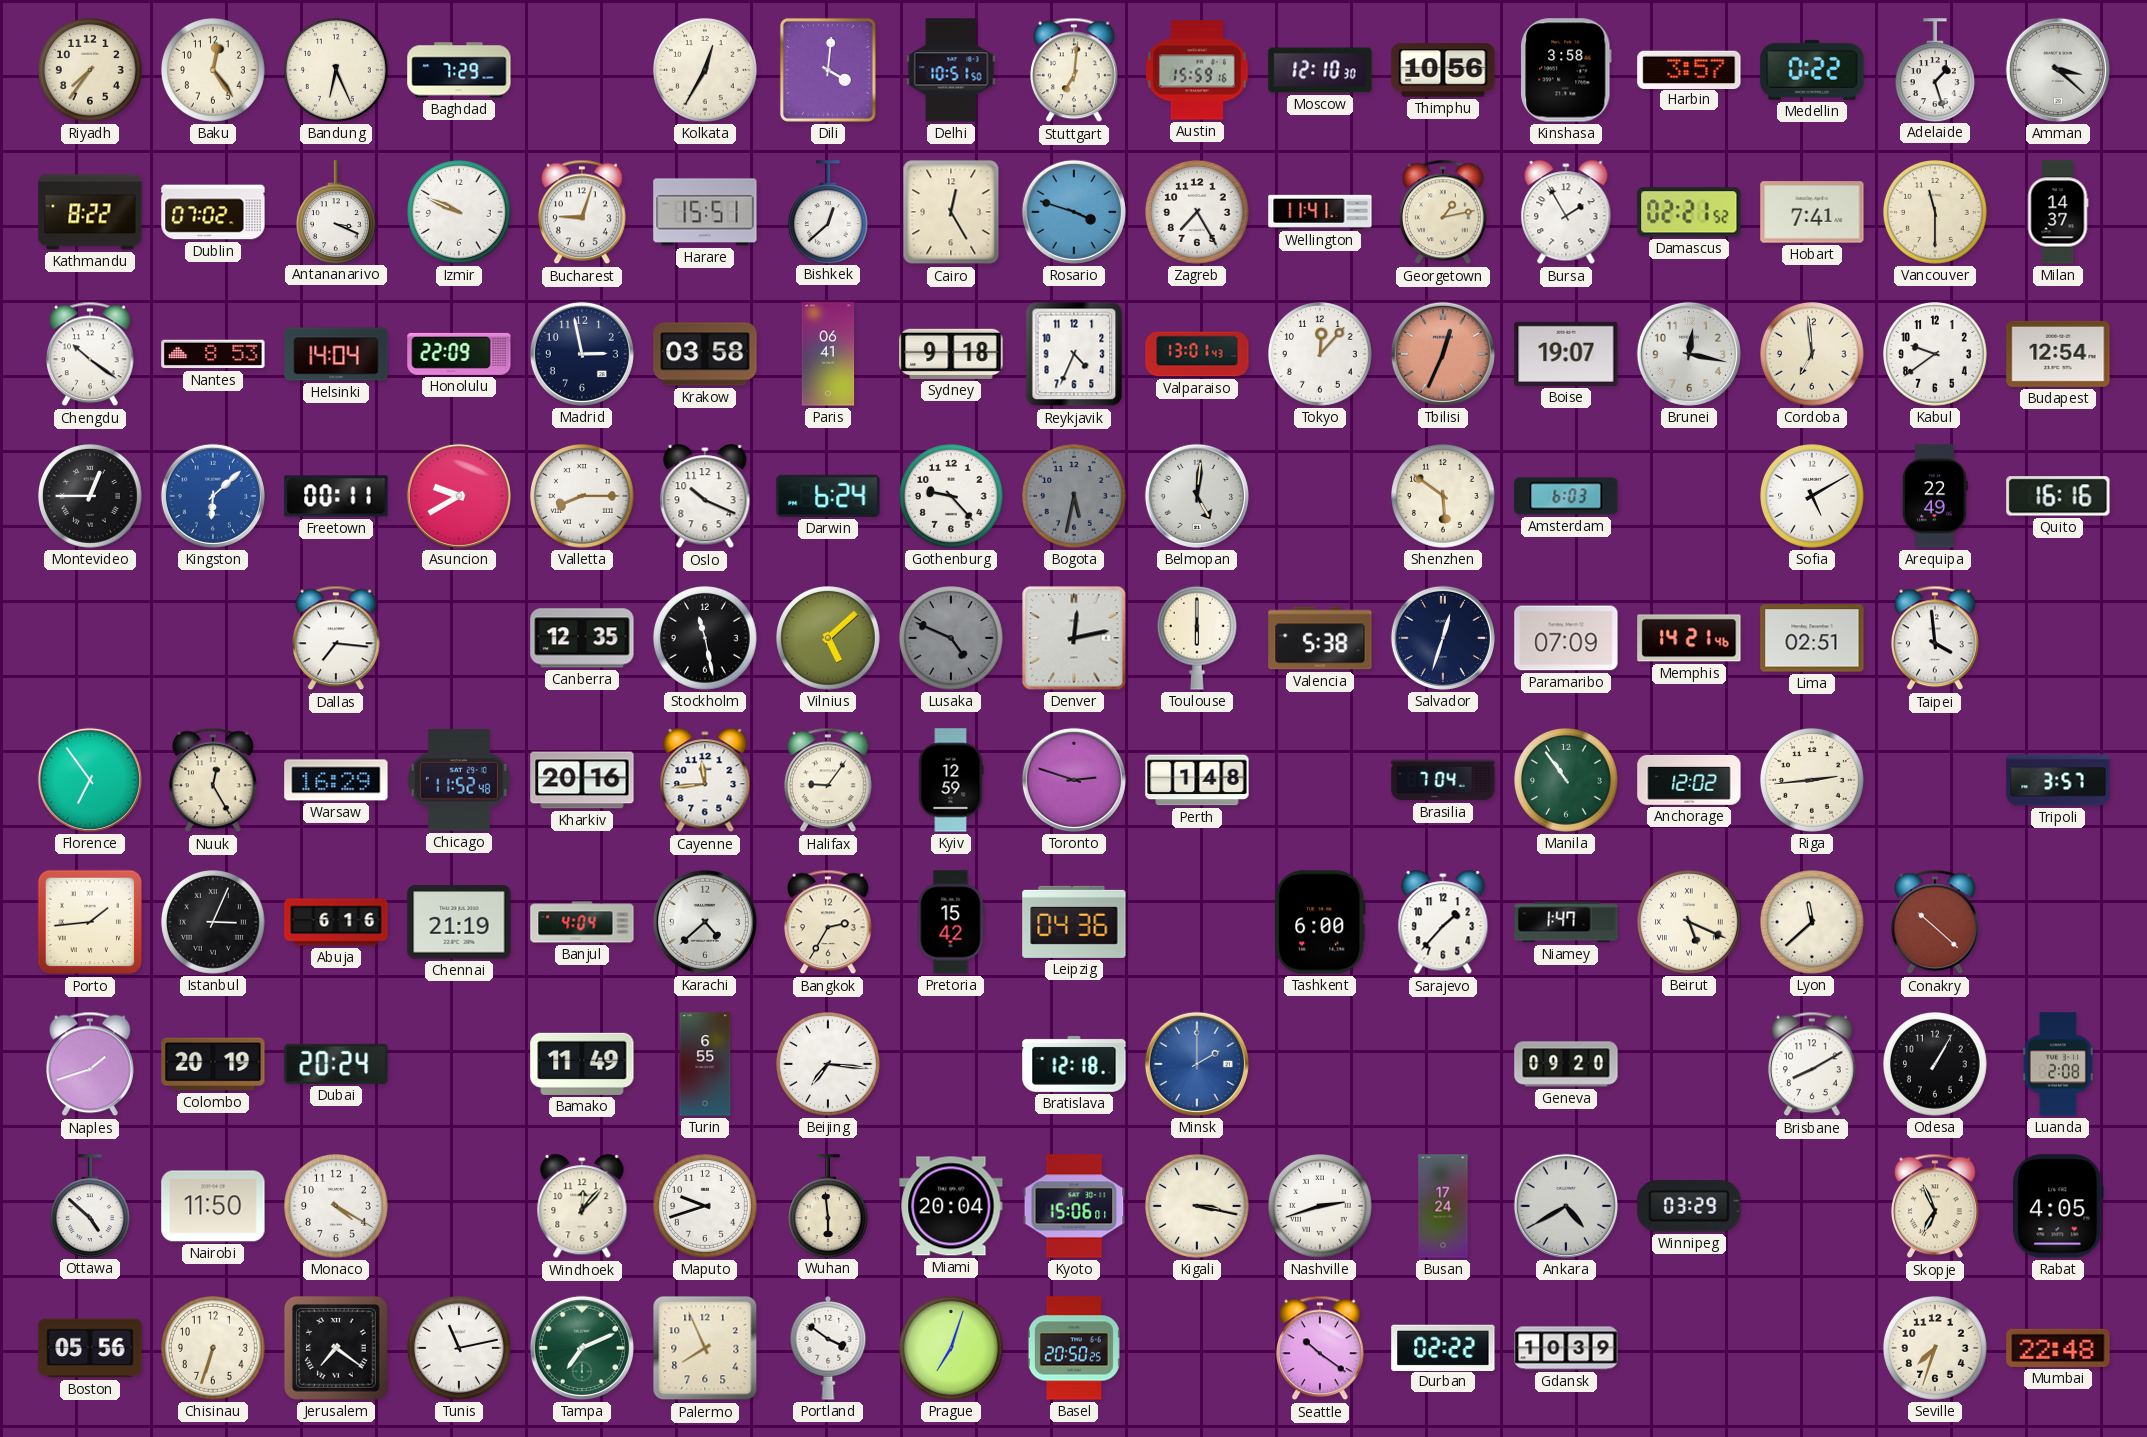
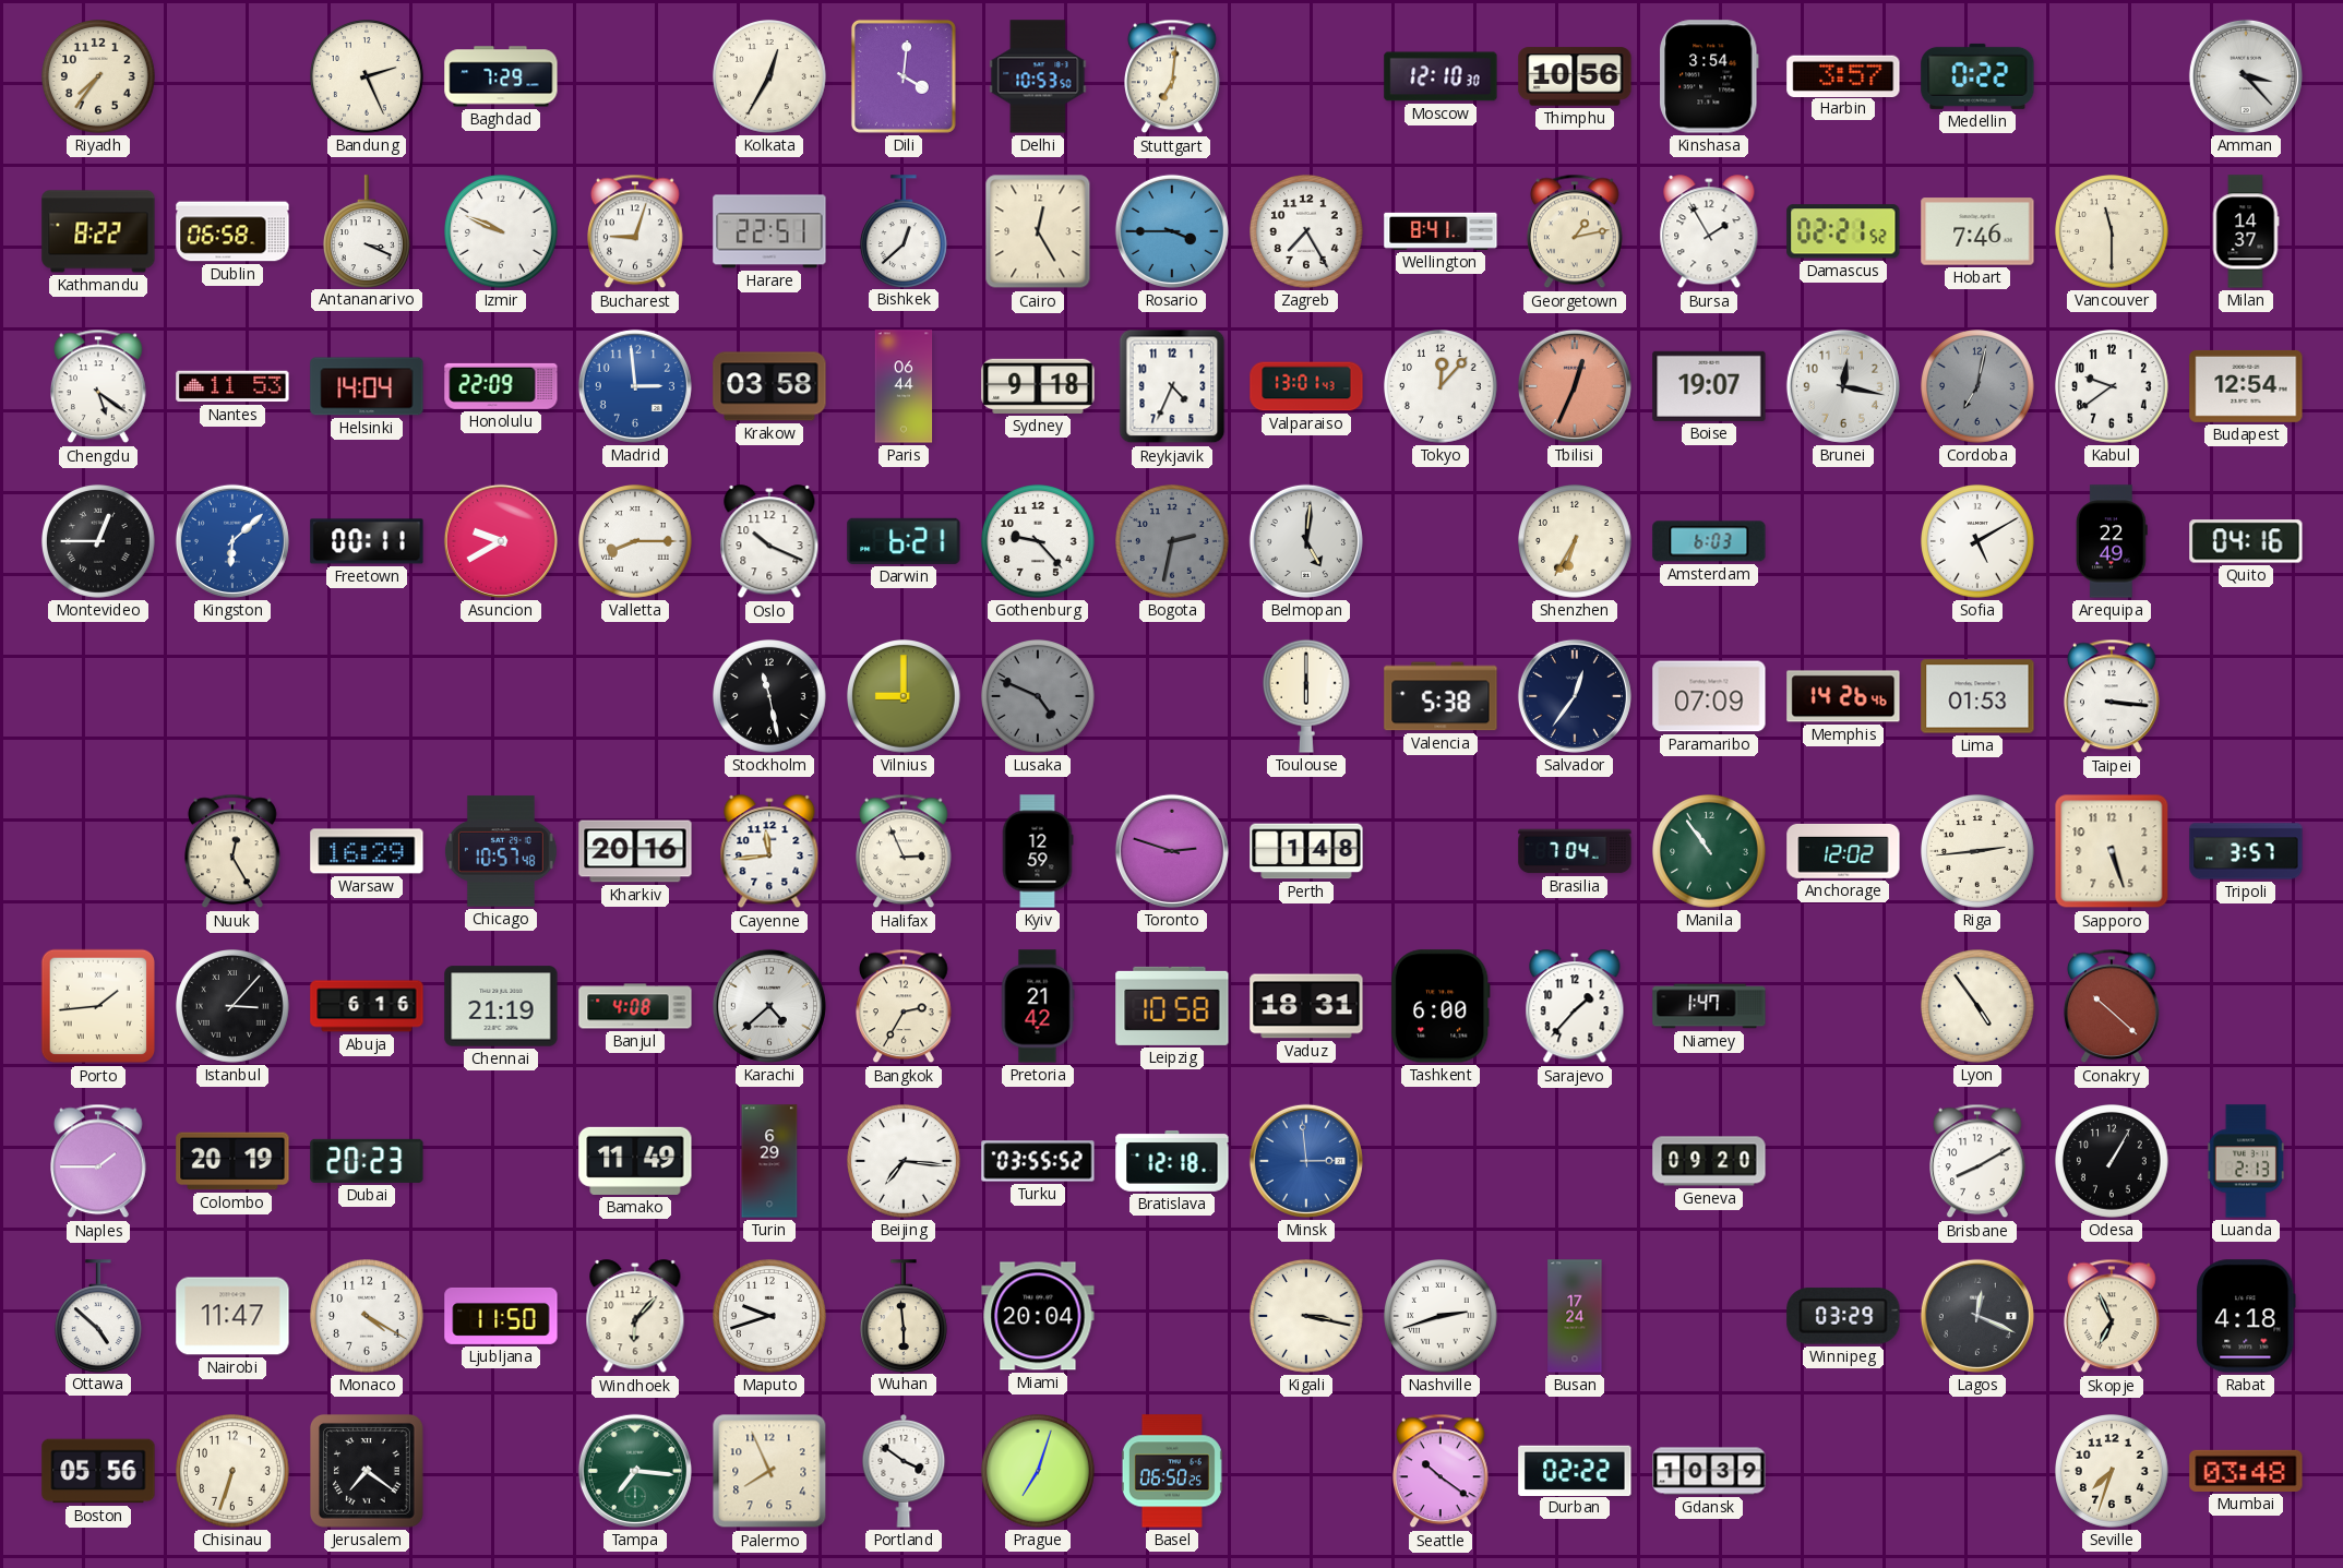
Baku: 12:24 -> none
Bandung: 6:26 -> 2:26
Delhi: 10:51 -> 10:53
Austin: 15:59 -> none
Kinshasa: 3:58 -> 3:54
Adelaide: 1:27 -> none
Amman: 3:22 -> 3:23
Dublin: 07:02 -> 06:58
Harare: 15:51 -> 22:51
Rosario: 3:48 -> 3:45
Wellington: 11:41 -> 8:41
Hobart: 7:41 -> 7:46
Chengdu: 10:21 -> 5:21
Nantes: 8:53 -> 11:53
Madrid: 2:58 -> 2:59
Madrid dial: navy -> blue
Paris: 06:41 -> 06:44
Cordoba: 6:59 -> 7:02
Cordoba dial: cream -> grey
Darwin: 6:24 -> 6:21
Bogota: 5:32 -> 2:32
Shenzhen: 5:51 -> 6:35
Quito: 16:16 -> 04:16
Dallas: 7:16 -> none
Canberra: 12:35 -> none
Vilnius: 5:08 -> 9:00
Denver: 12:13 -> none
Salvador: 12:33 -> 12:36
Memphis: 14:21 -> 14:26
Lima: 02:51 -> 01:53
Taipei: 3:59 -> 3:16
Florence: 6:54 -> none
Chicago: 11:52 -> 10:57
Halifax: 9:06 -> 2:56
Sapporo: none -> 5:27
Istanbul: 3:04 -> 3:07
Banjul: 4:04 -> 4:08
Pretoria: 15:42 -> 21:42
Leipzig: 04:36 -> 10:58
Vaduz: none -> 18:31
Beirut: 5:19 -> none
Lyon: 11:38 -> 4:54
Naples: 1:42 -> 1:45
Dubai: 20:24 -> 20:23
Turin: 6:55 -> 6:29
Turku: none -> 03:55
Minsk: 2:00 -> 2:59
Luanda: 2:08 -> 2:13
Nairobi: 11:50 -> 11:47
Ljubljana: none -> 11:50
Windhoek: 12:07 -> 6:07
Kyoto: 15:06 -> none
Ankara: 4:40 -> none
Lagos: none -> 12:19
Rabat: 4:05 -> 4:18
Tunis: 11:13 -> none
Tampa: 7:11 -> 7:16
Basel: 20:50 -> 06:50
Mumbai: 22:48 -> 03:48
